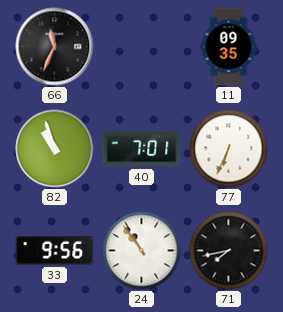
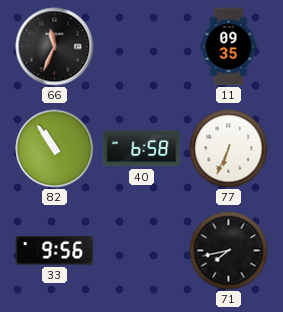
82: 10:57 -> 10:54
40: 7:01 -> 6:58
24: 10:54 -> none
